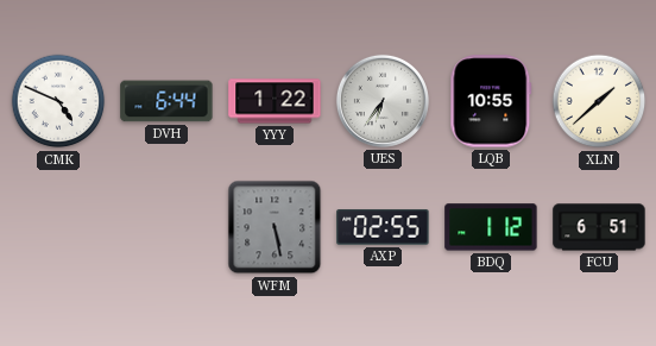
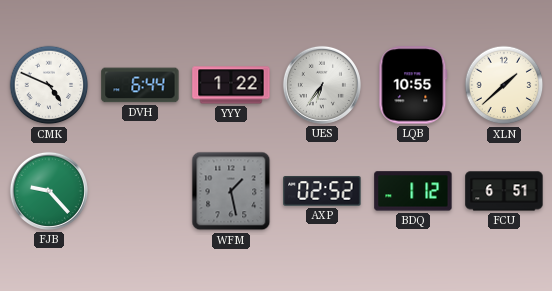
FJB: none -> 9:23
WFM: 5:28 -> 1:28
AXP: 02:55 -> 02:52
